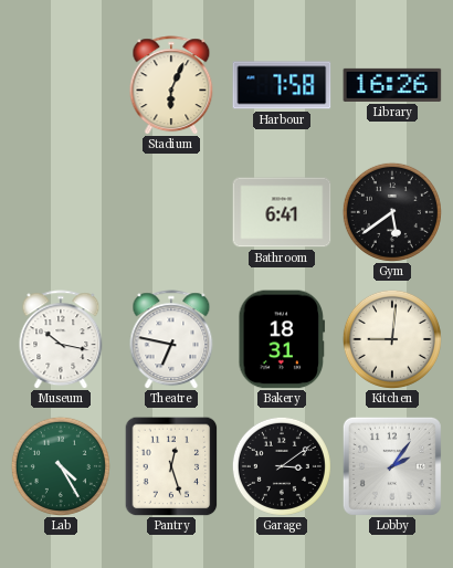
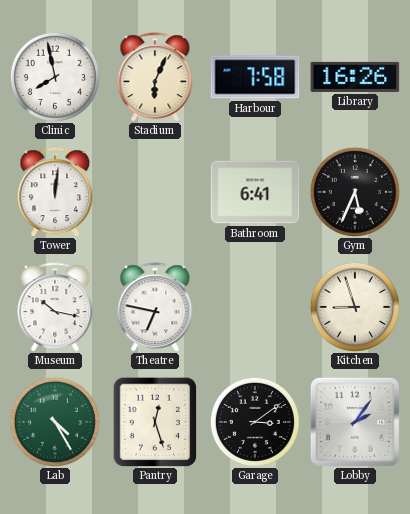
Clinic: none -> 7:58
Tower: none -> 12:01
Gym: 5:39 -> 5:34
Bakery: 18:31 -> none
Kitchen: 9:01 -> 8:57
